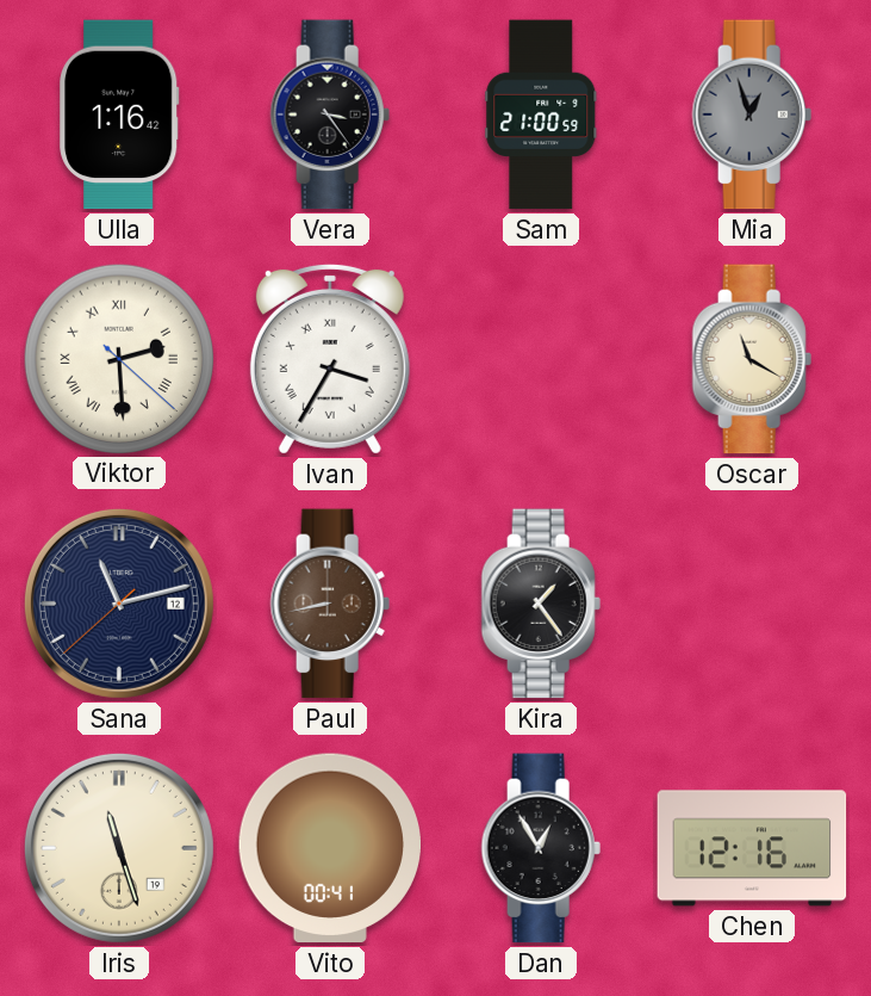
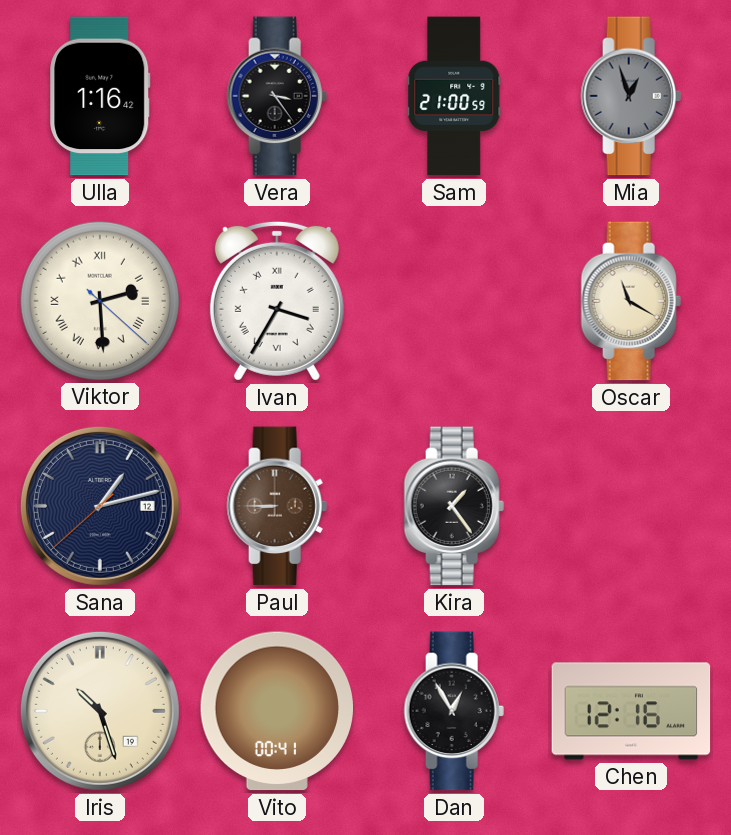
Sana: 11:12 -> 1:12
Paul: 8:43 -> 8:45
Iris: 11:27 -> 10:27
